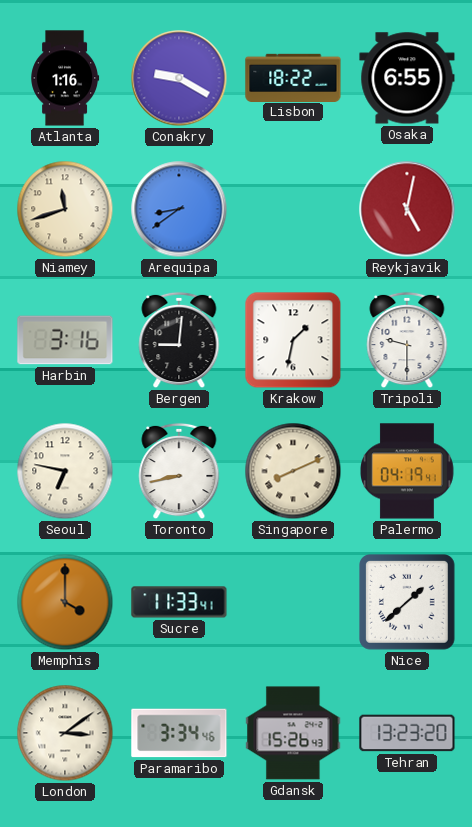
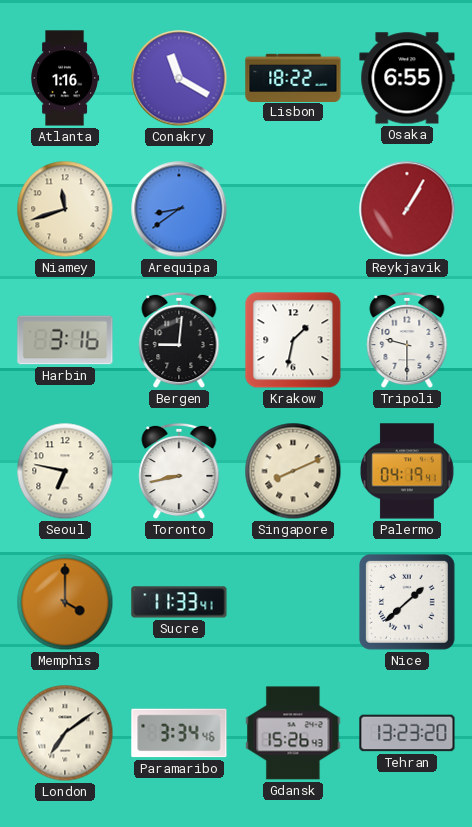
Conakry: 9:20 -> 11:20
Reykjavik: 5:02 -> 1:05
London: 3:09 -> 7:09
